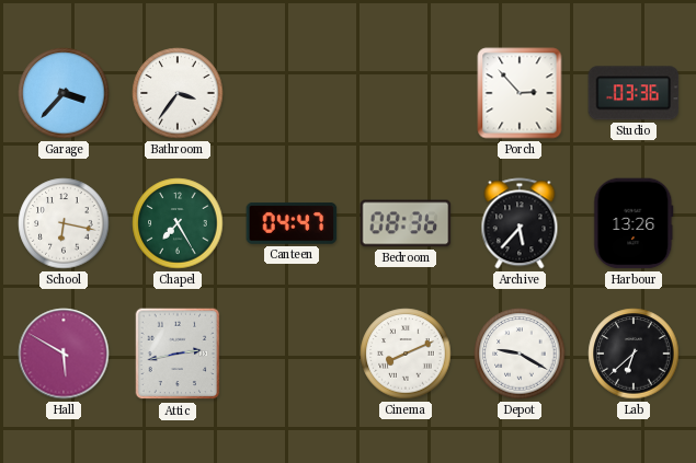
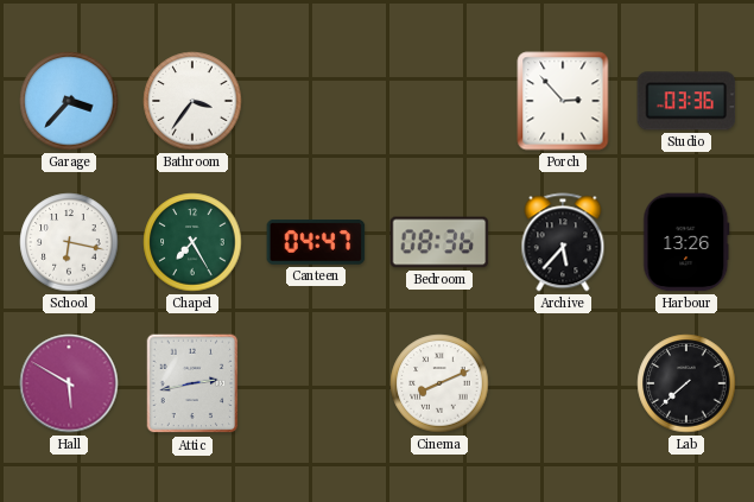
Depot: 9:20 -> none
Lab: 6:38 -> 7:38
